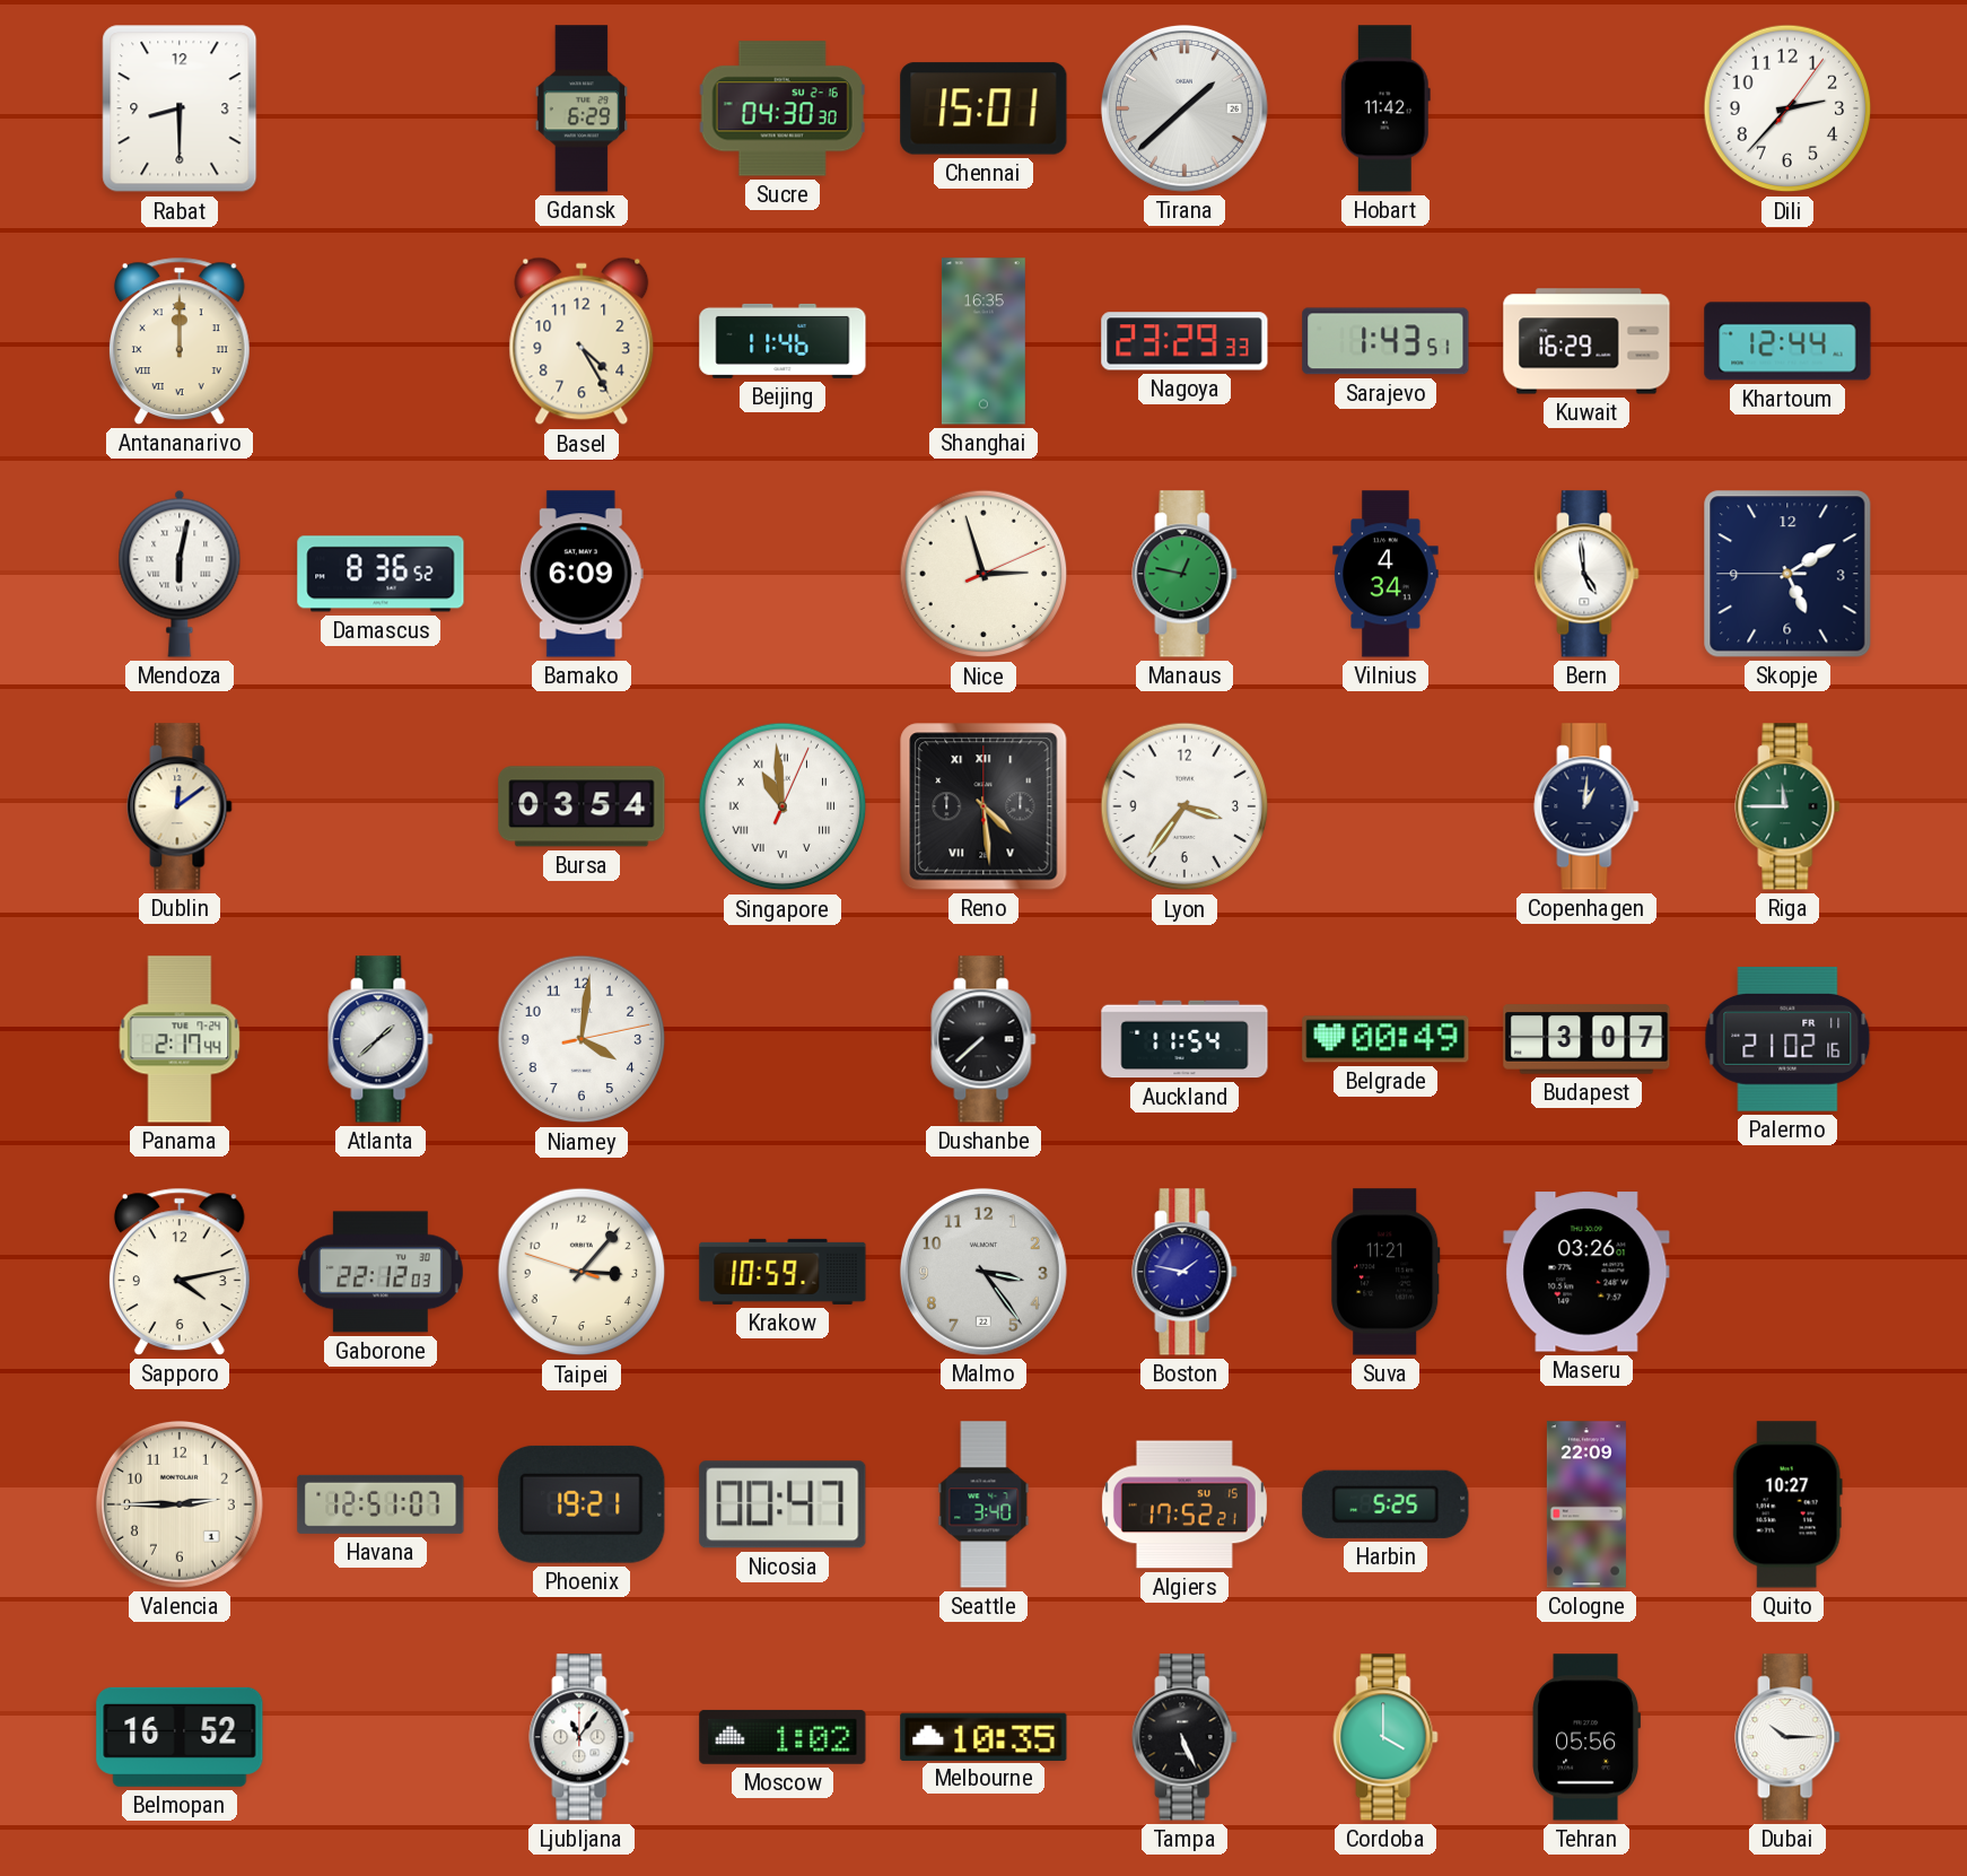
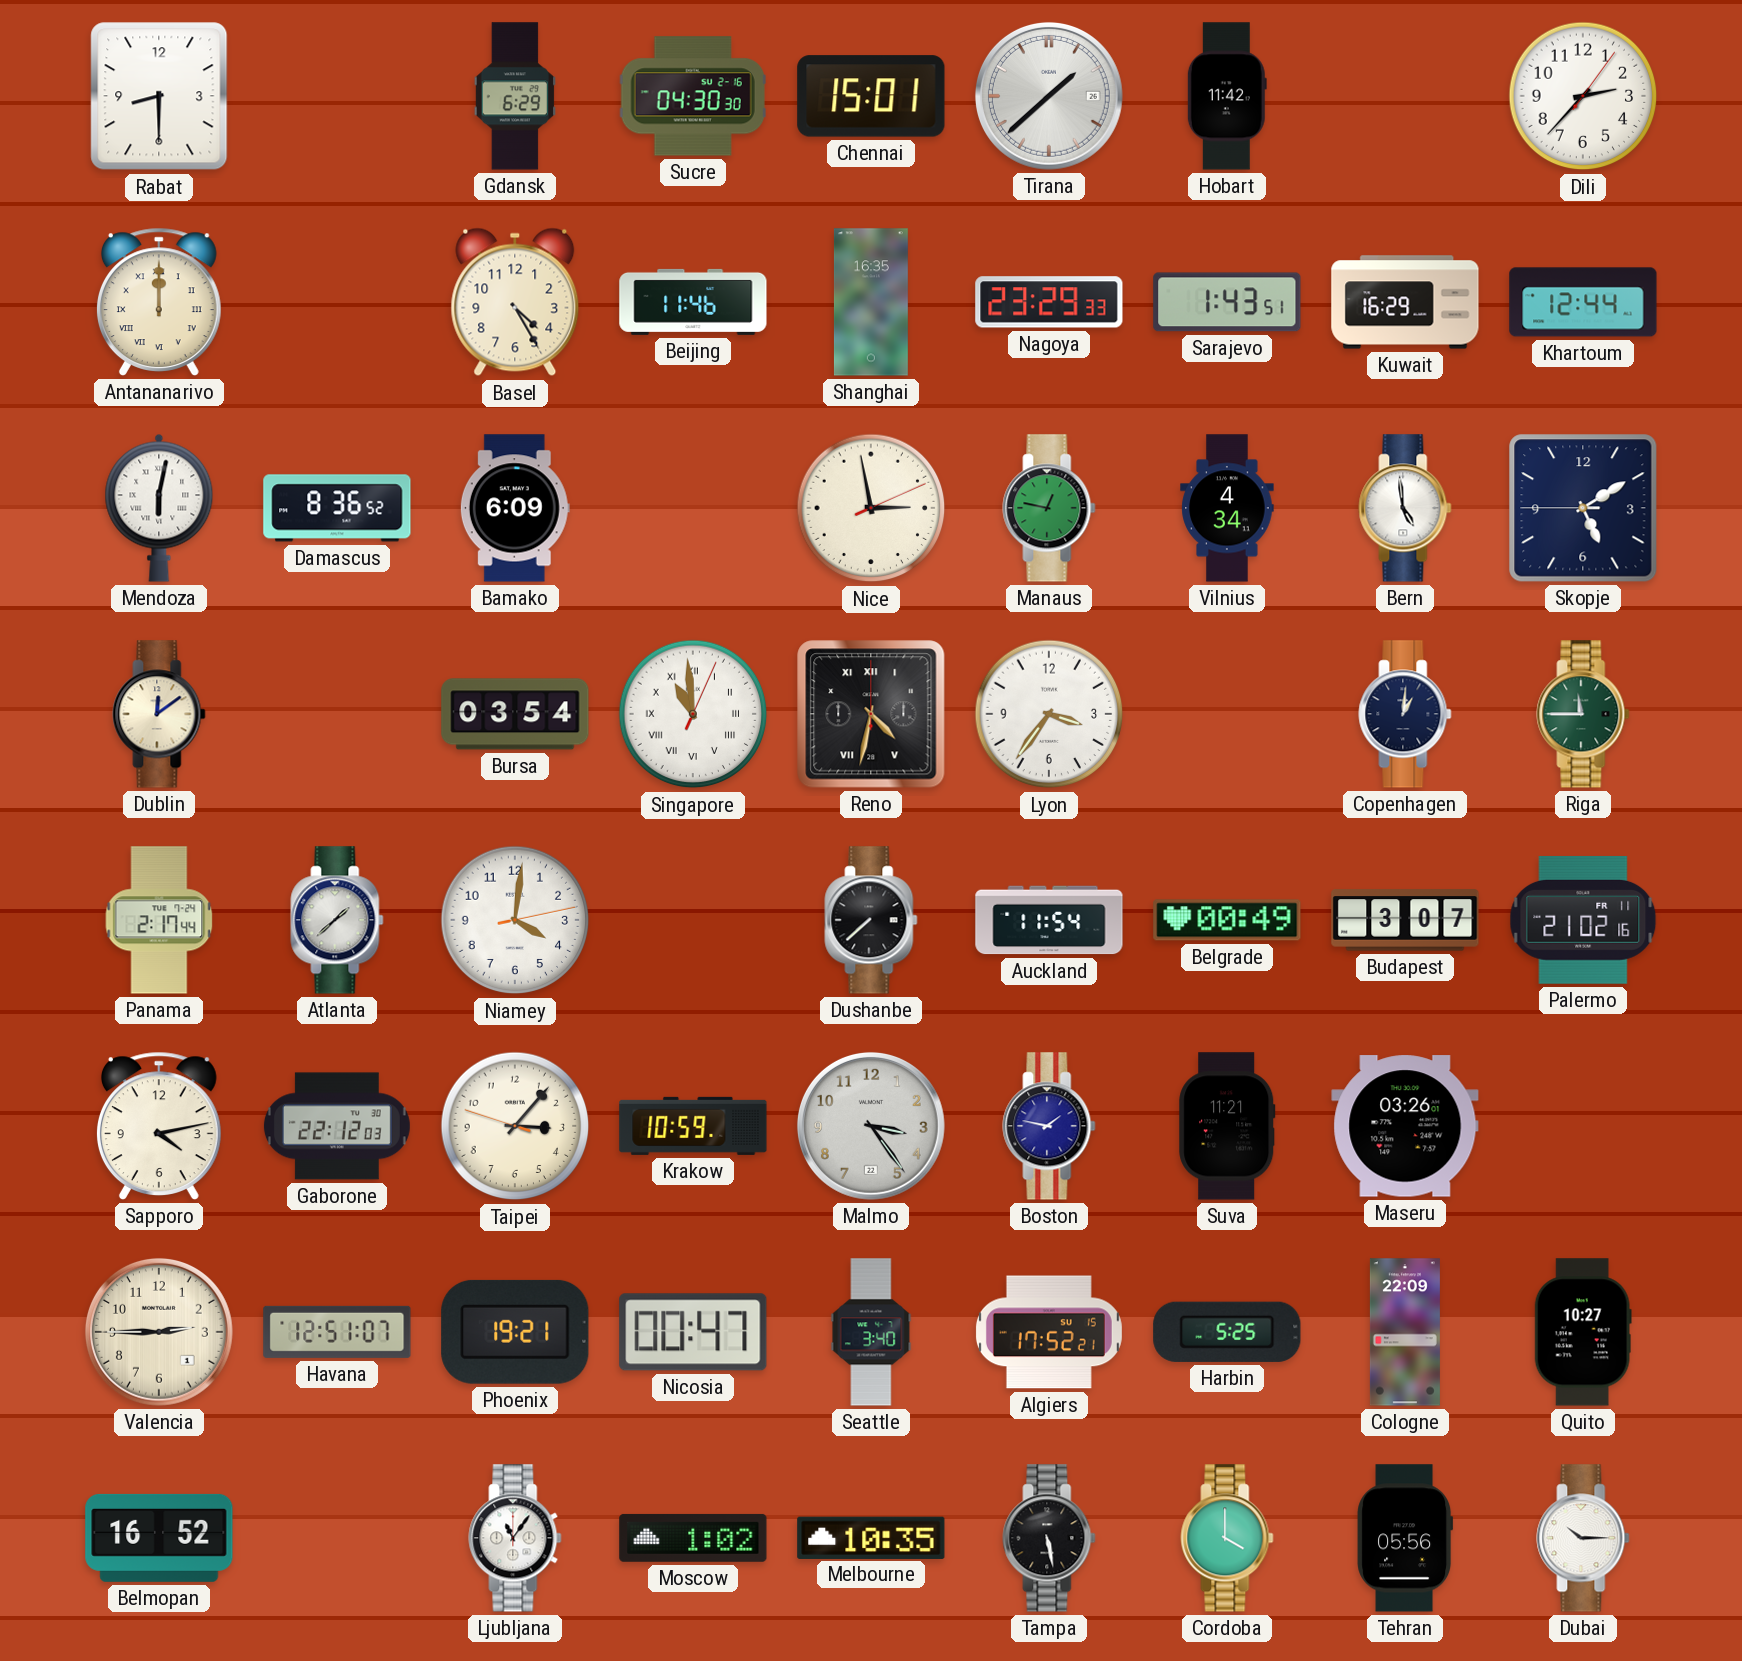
Nice: 2:57 -> 2:58
Reno: 4:29 -> 4:32
Tampa: 5:26 -> 5:28
